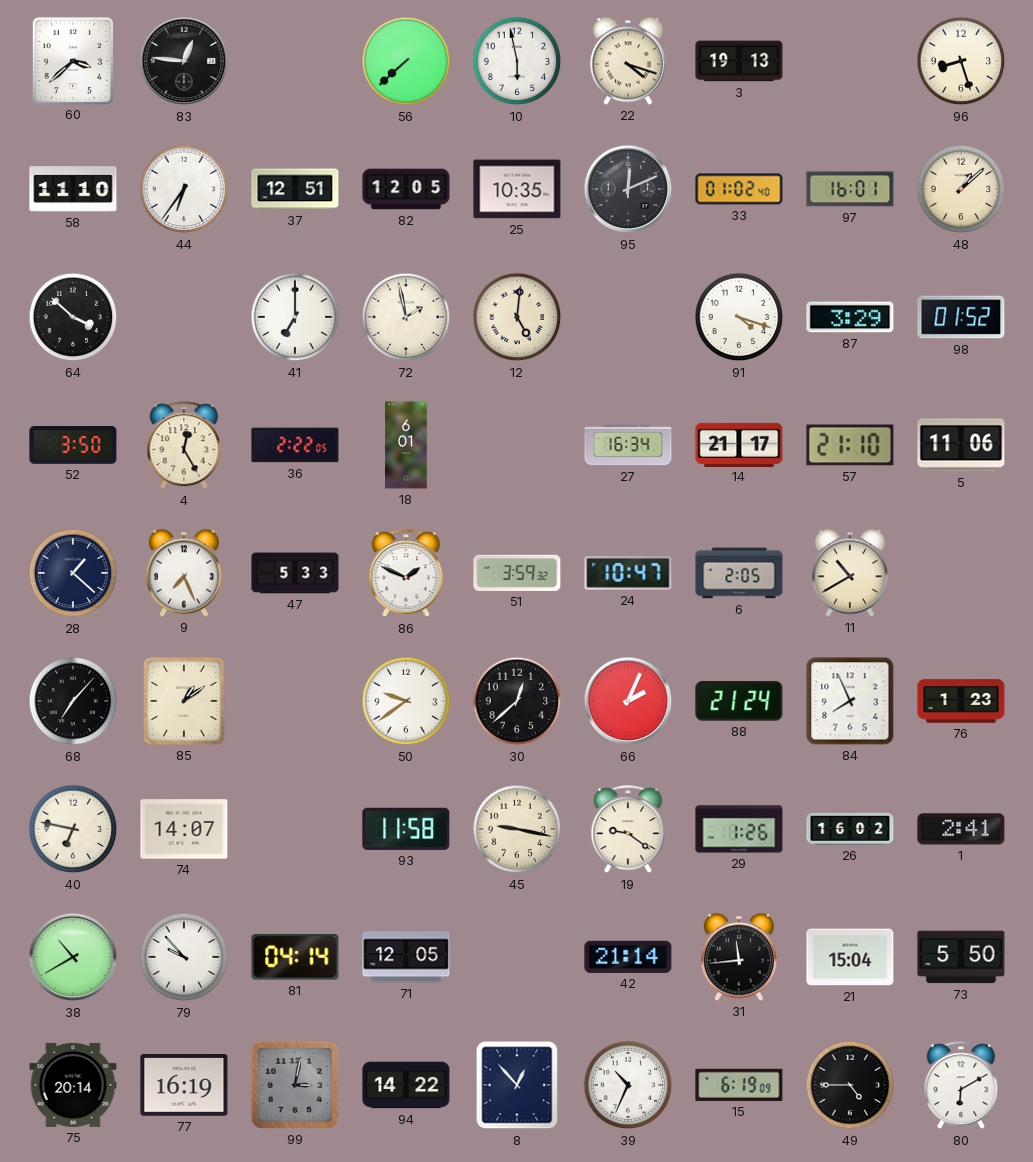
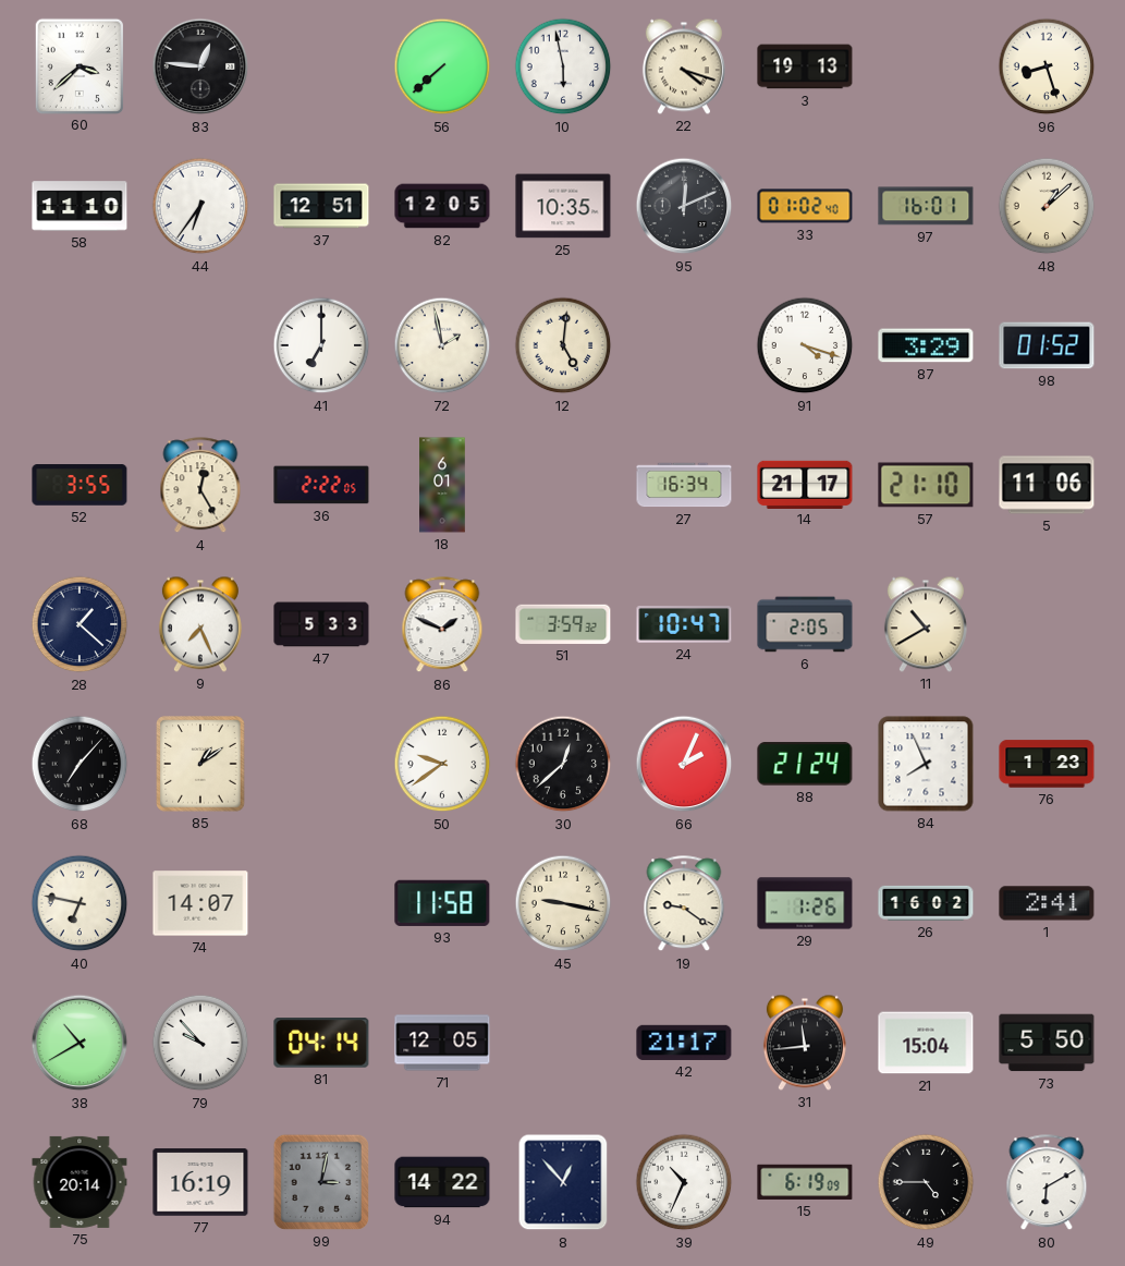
64: 3:52 -> none
52: 3:50 -> 3:55
42: 21:14 -> 21:17
